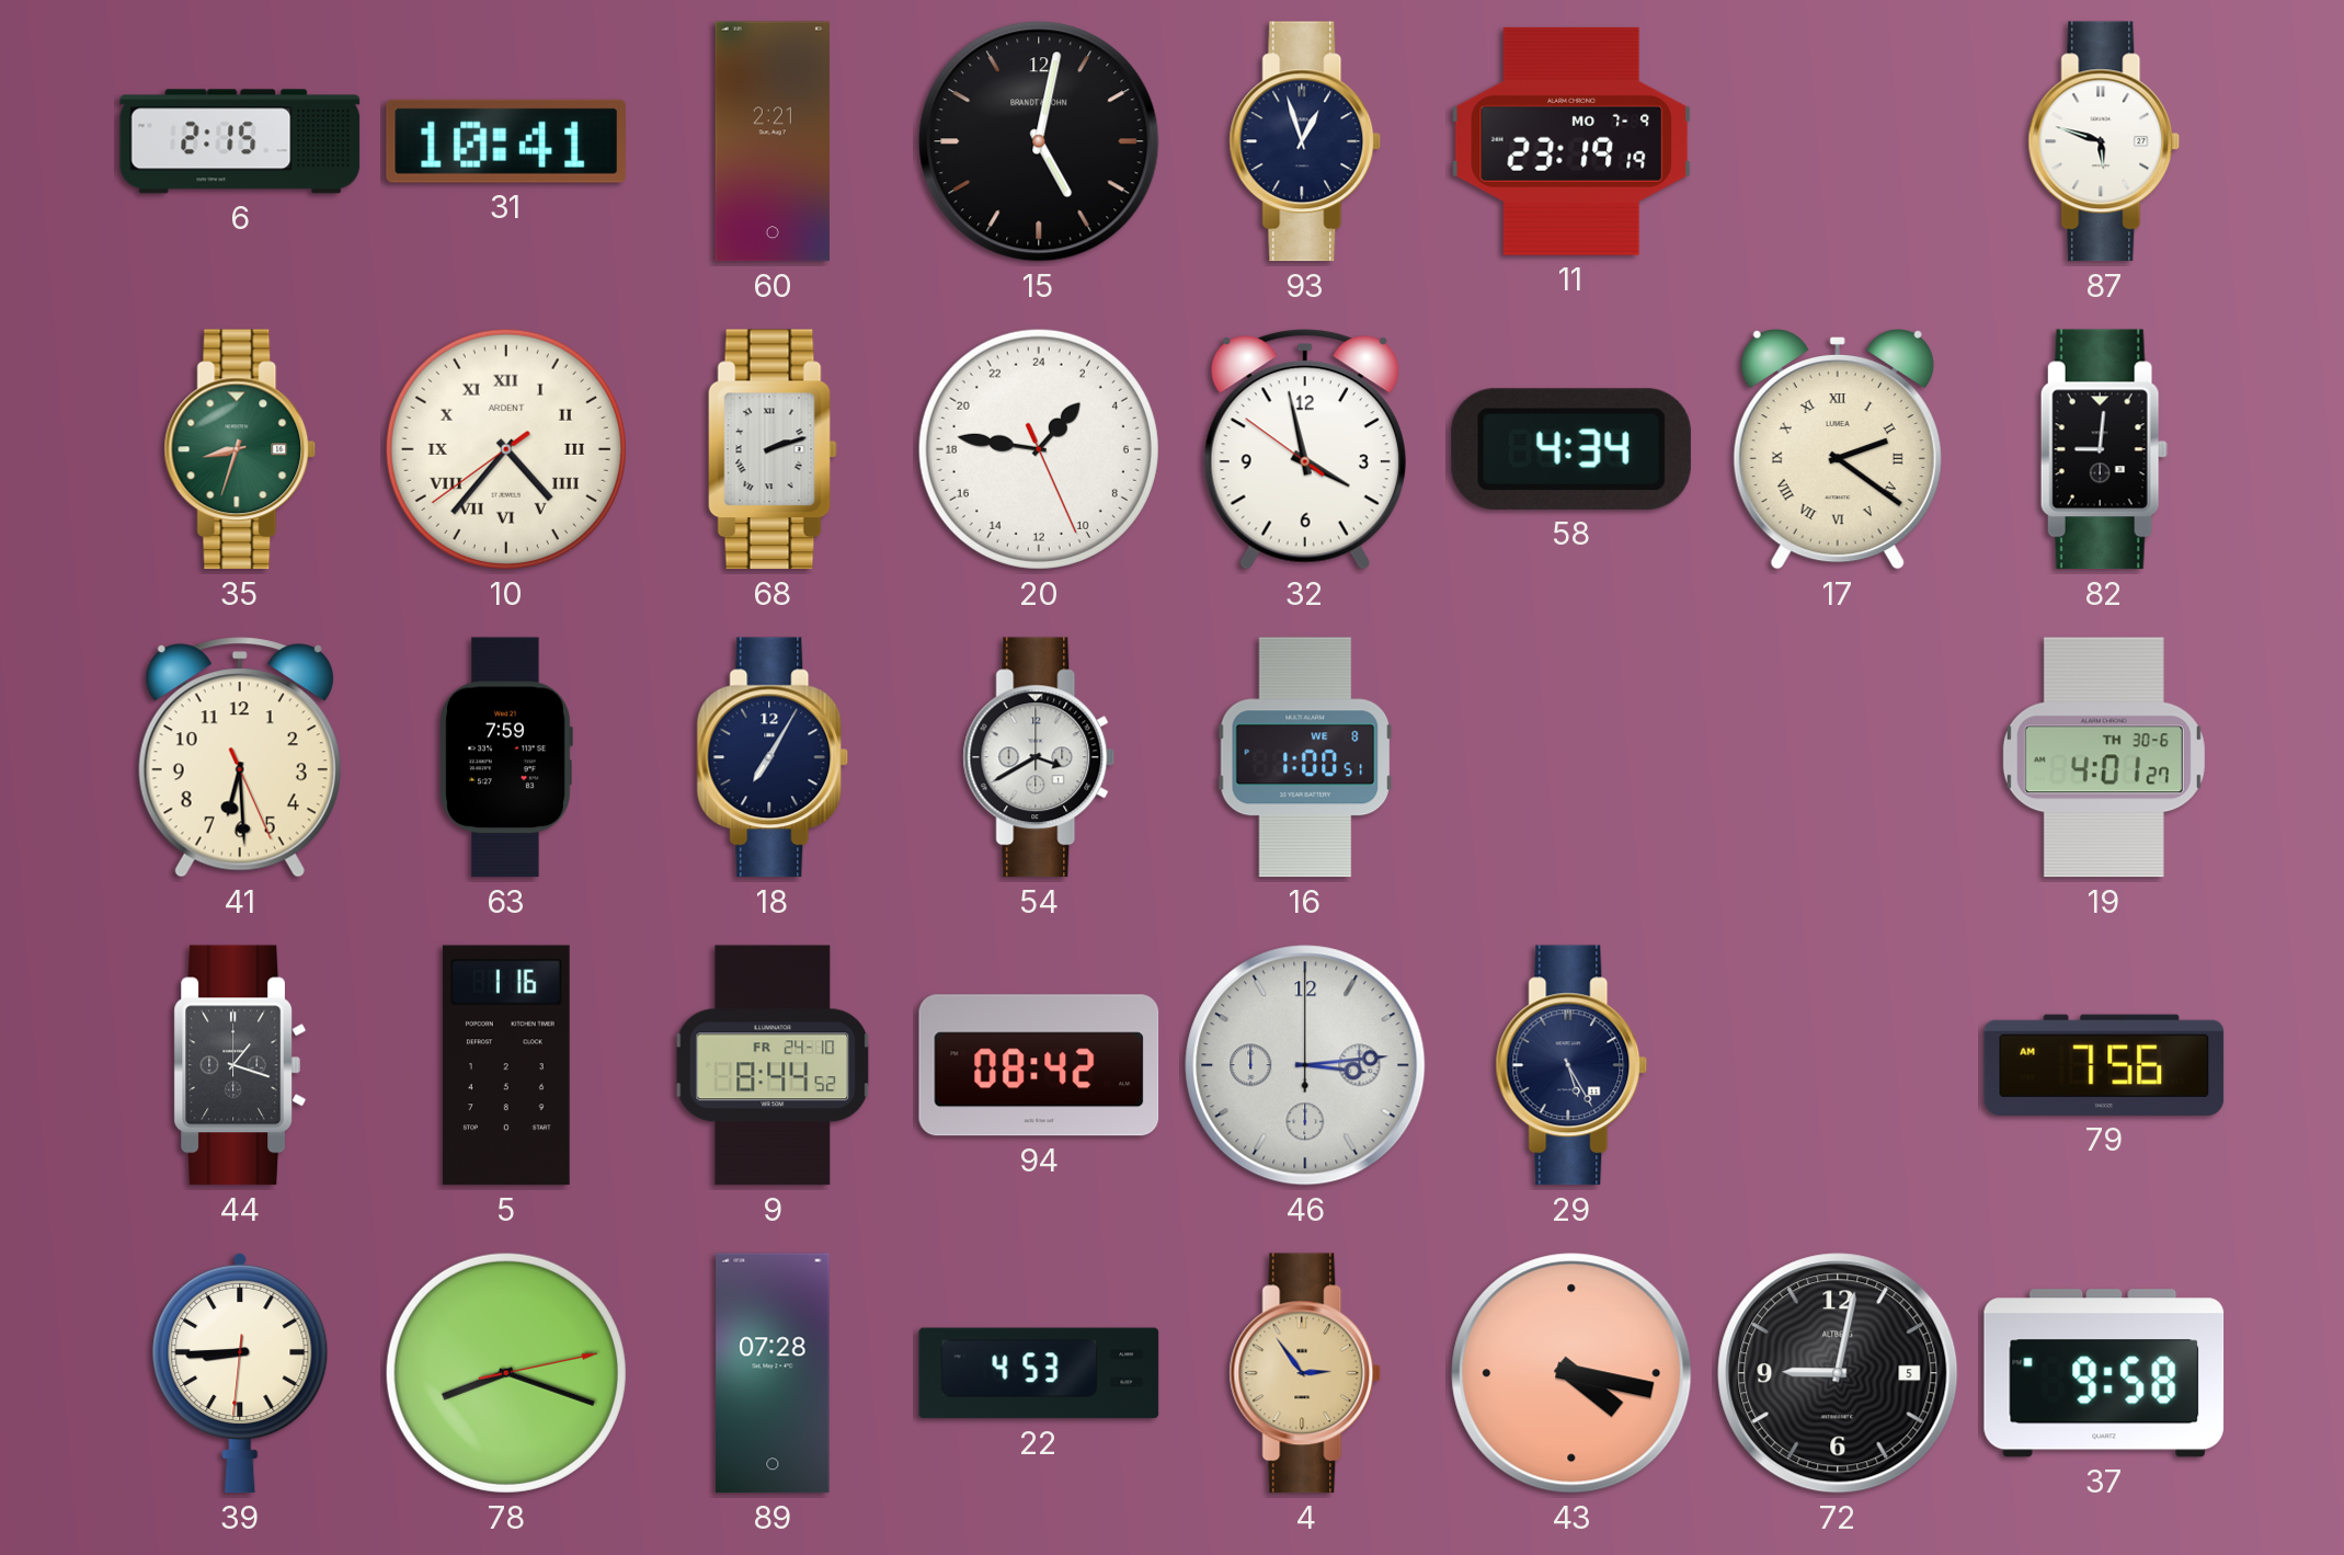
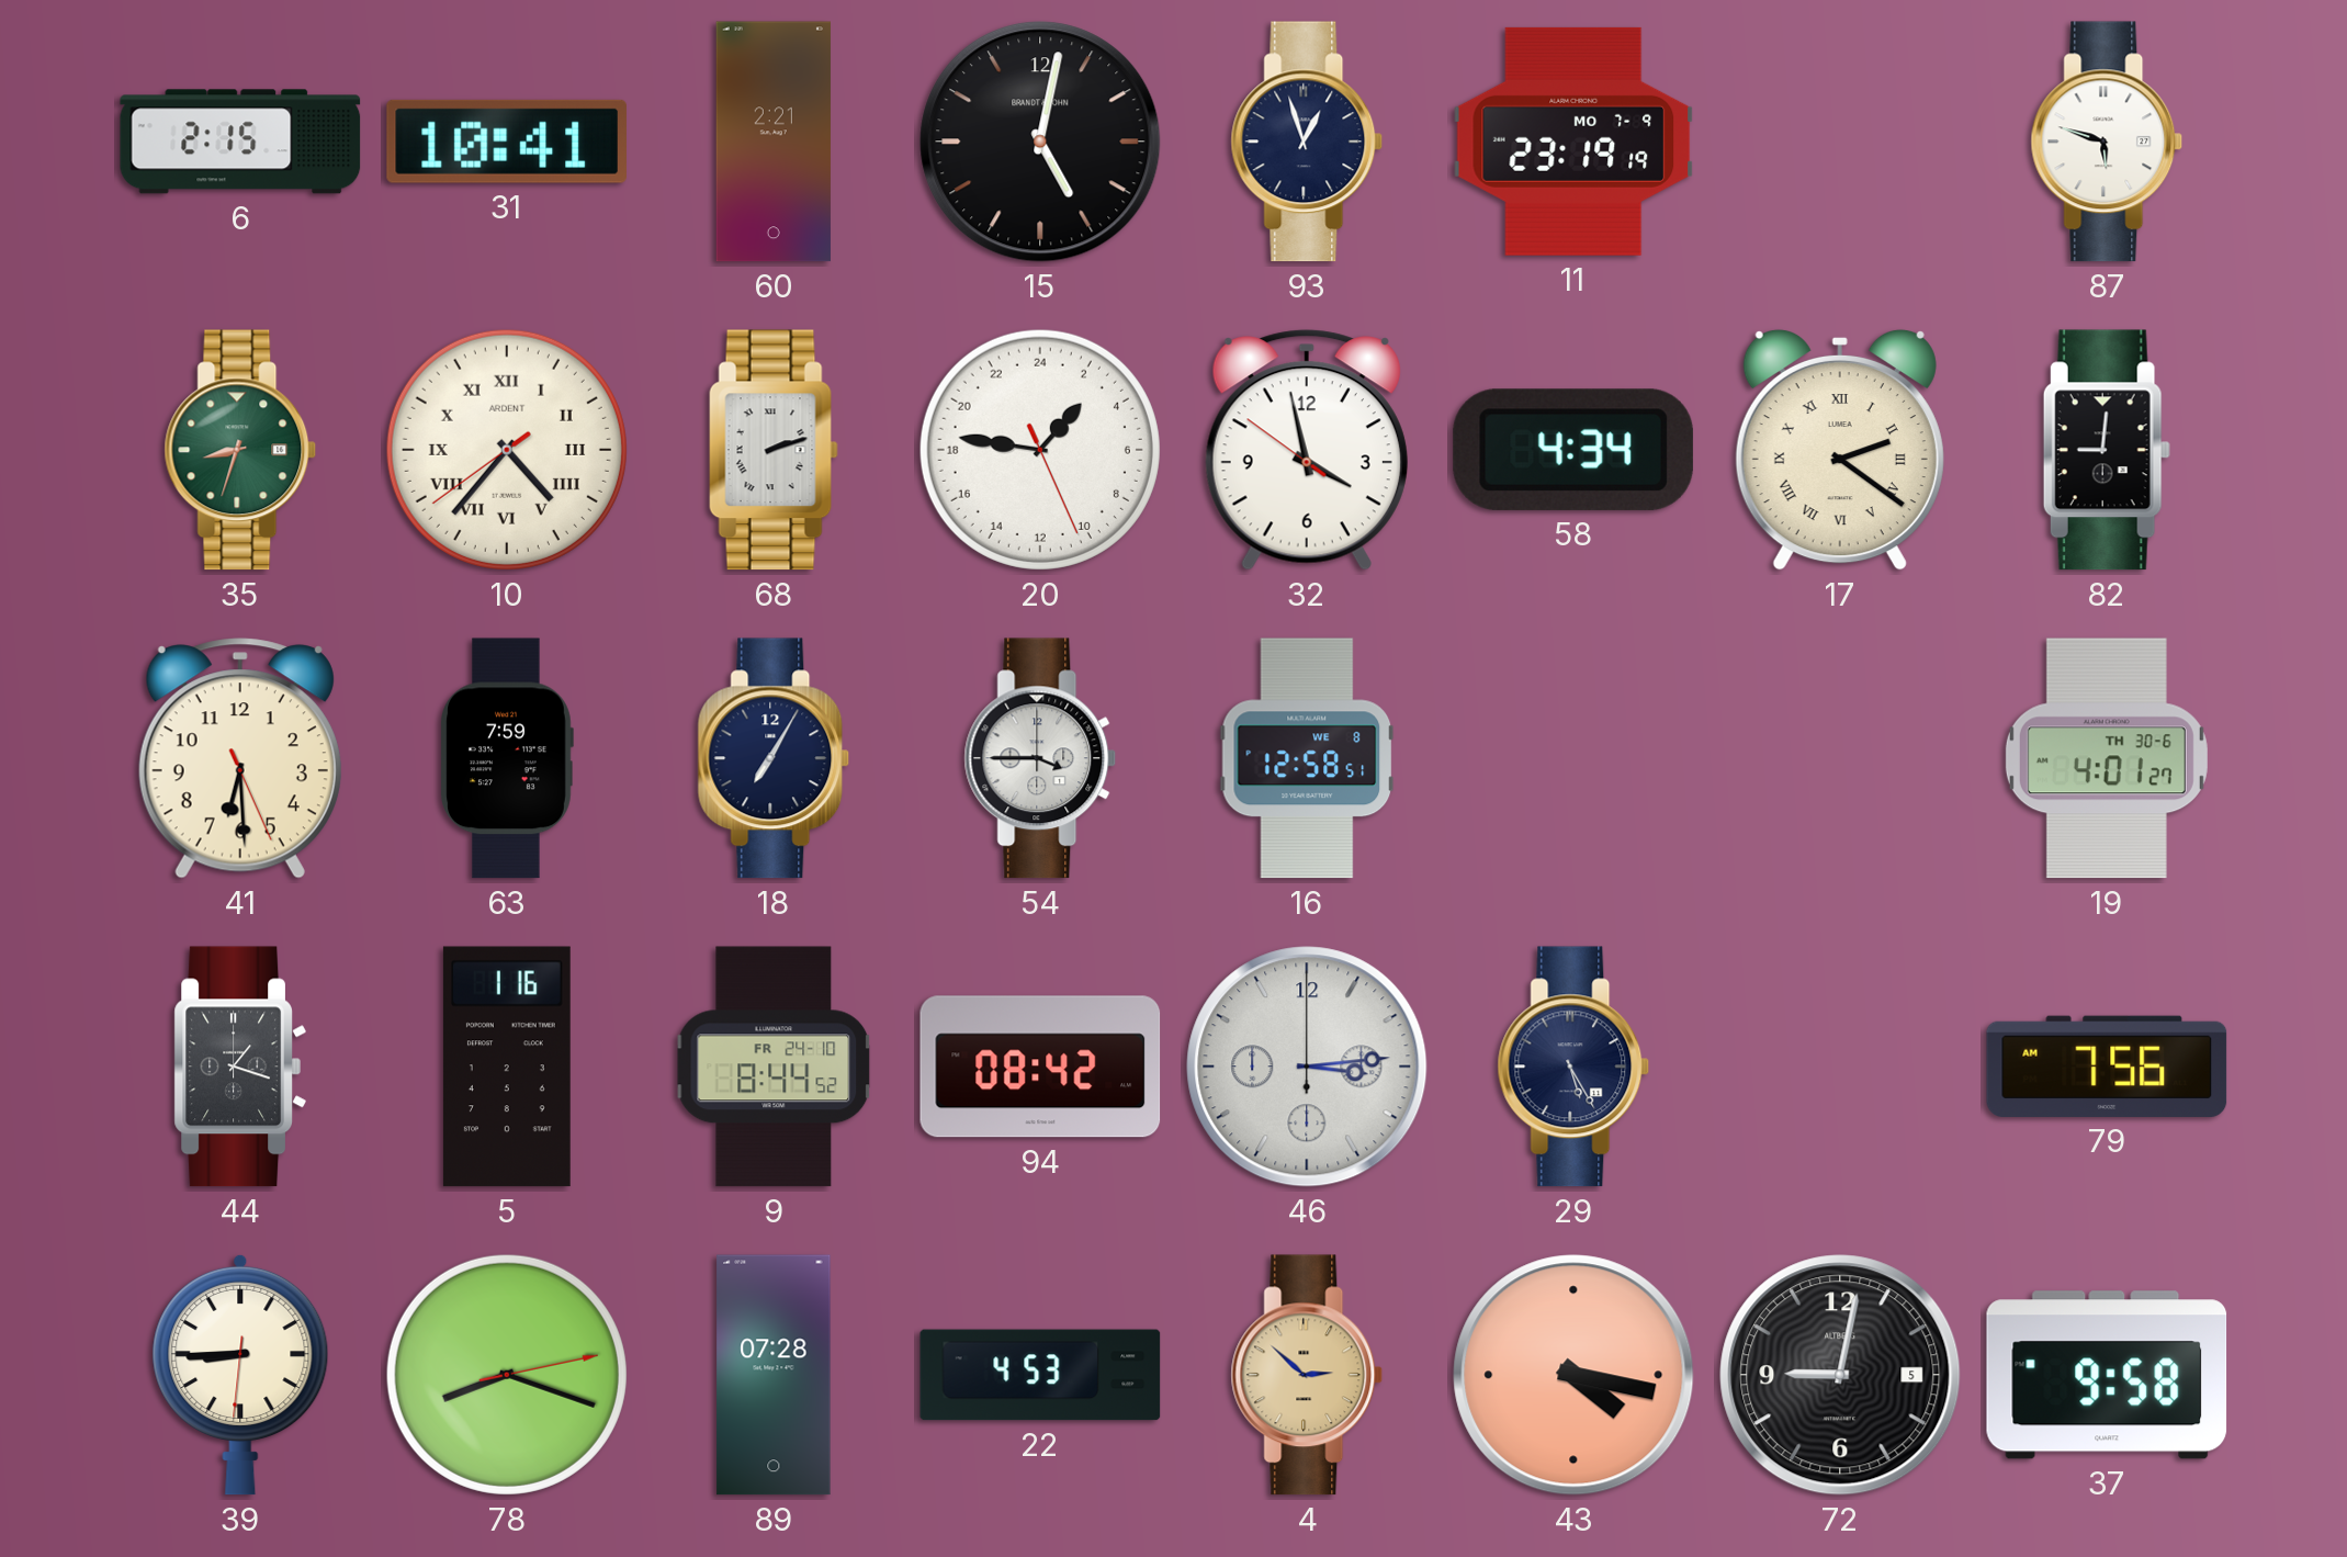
54: 3:40 -> 3:45
16: 1:00 -> 12:58
4: 2:54 -> 2:52
